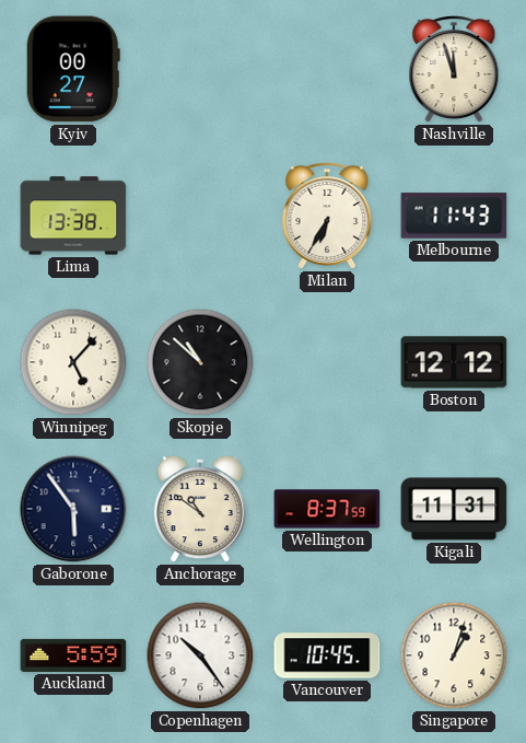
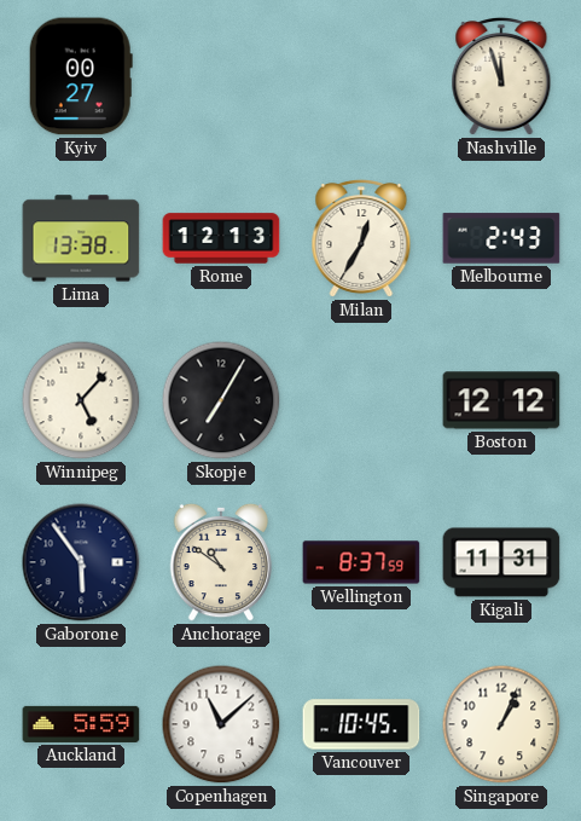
Rome: none -> 12:13
Milan: 6:35 -> 12:35
Melbourne: 11:43 -> 2:43
Skopje: 10:52 -> 7:05
Copenhagen: 10:24 -> 11:08
Singapore: 1:03 -> 1:04
